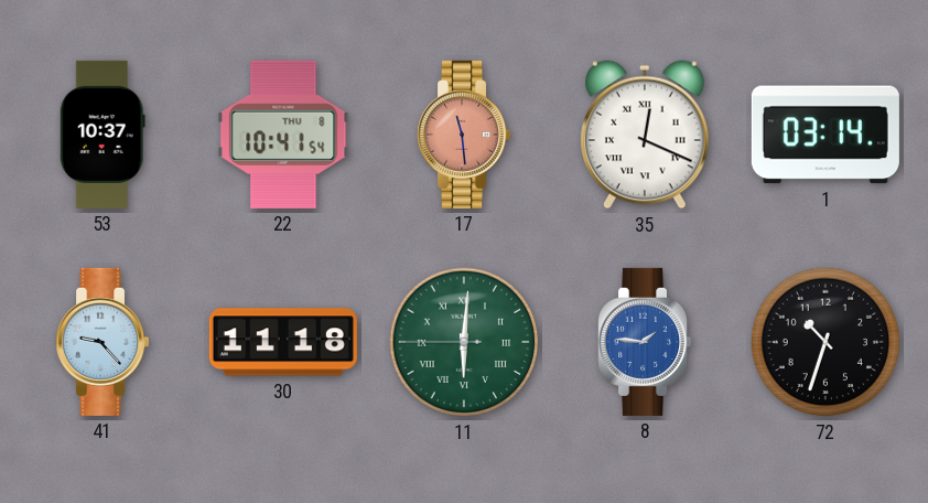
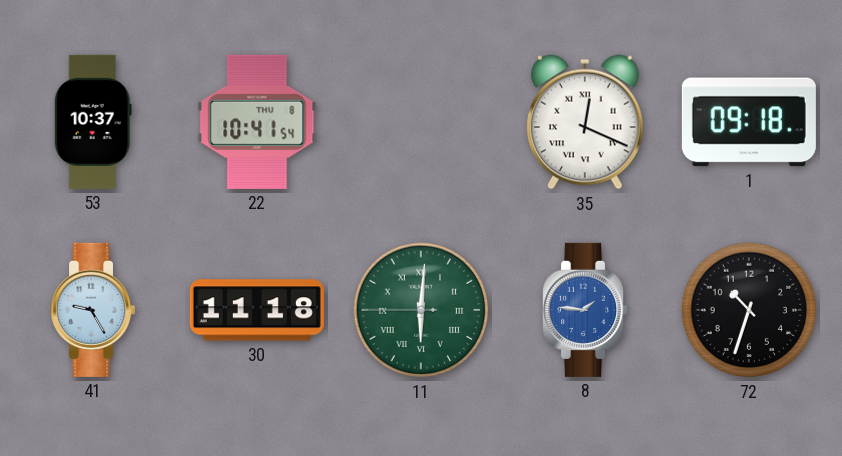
17: 11:29 -> none
1: 03:14 -> 09:18
41: 9:23 -> 9:25
